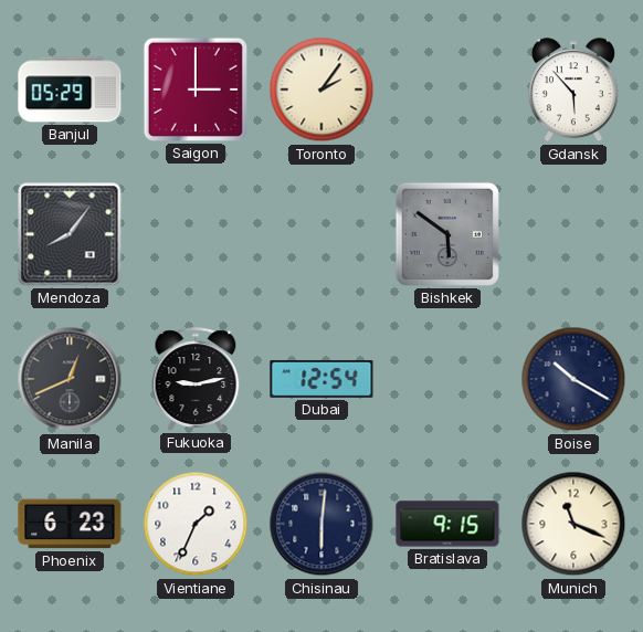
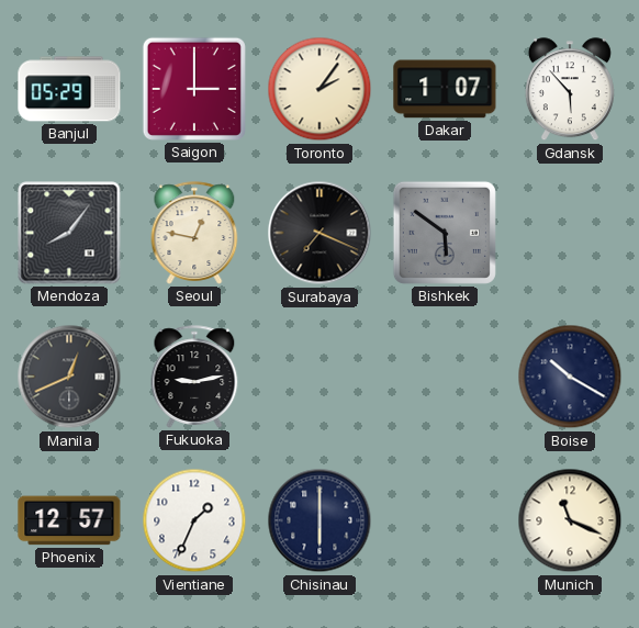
Dakar: none -> 1:07
Seoul: none -> 12:47
Surabaya: none -> 7:19
Dubai: 12:54 -> none
Phoenix: 6:23 -> 12:57
Chisinau: 6:01 -> 6:00
Bratislava: 9:15 -> none
